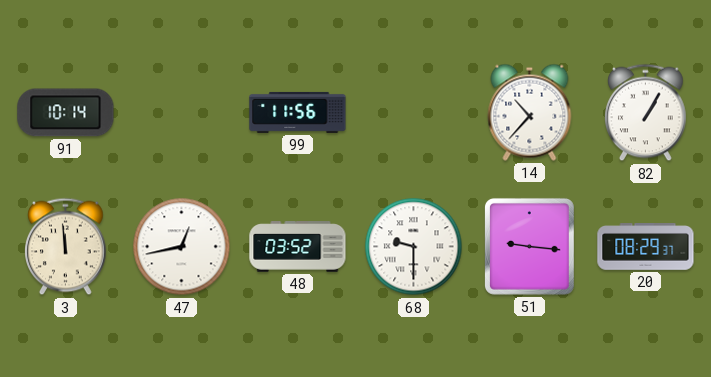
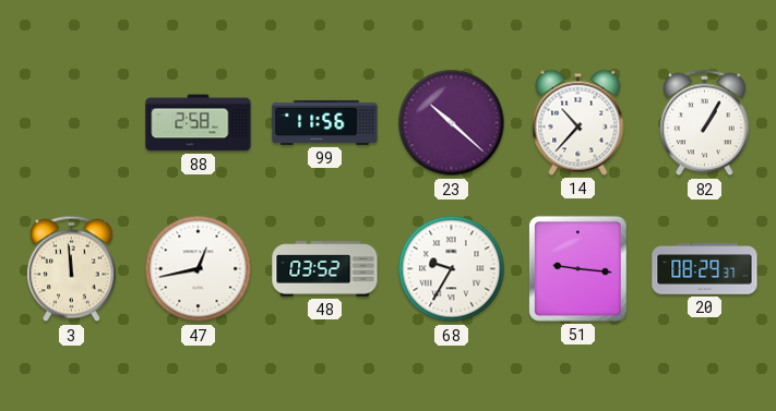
91: 10:14 -> none
88: none -> 2:58
23: none -> 10:22
68: 9:30 -> 9:35
